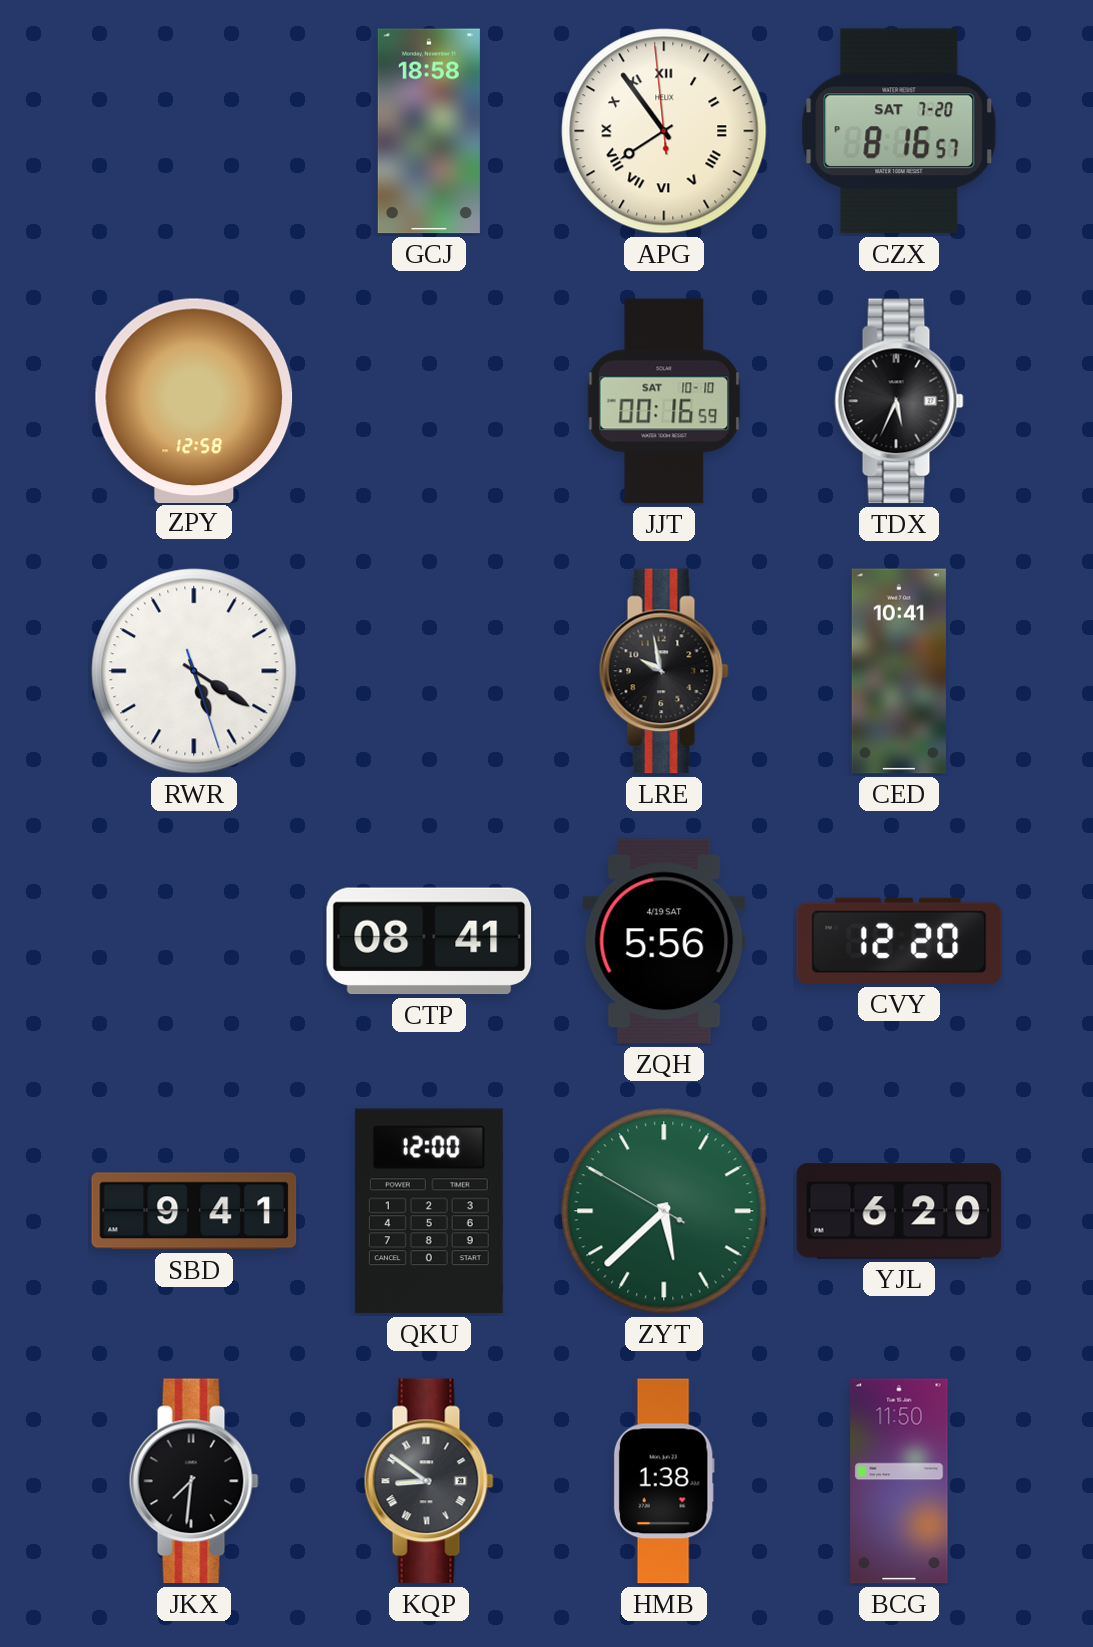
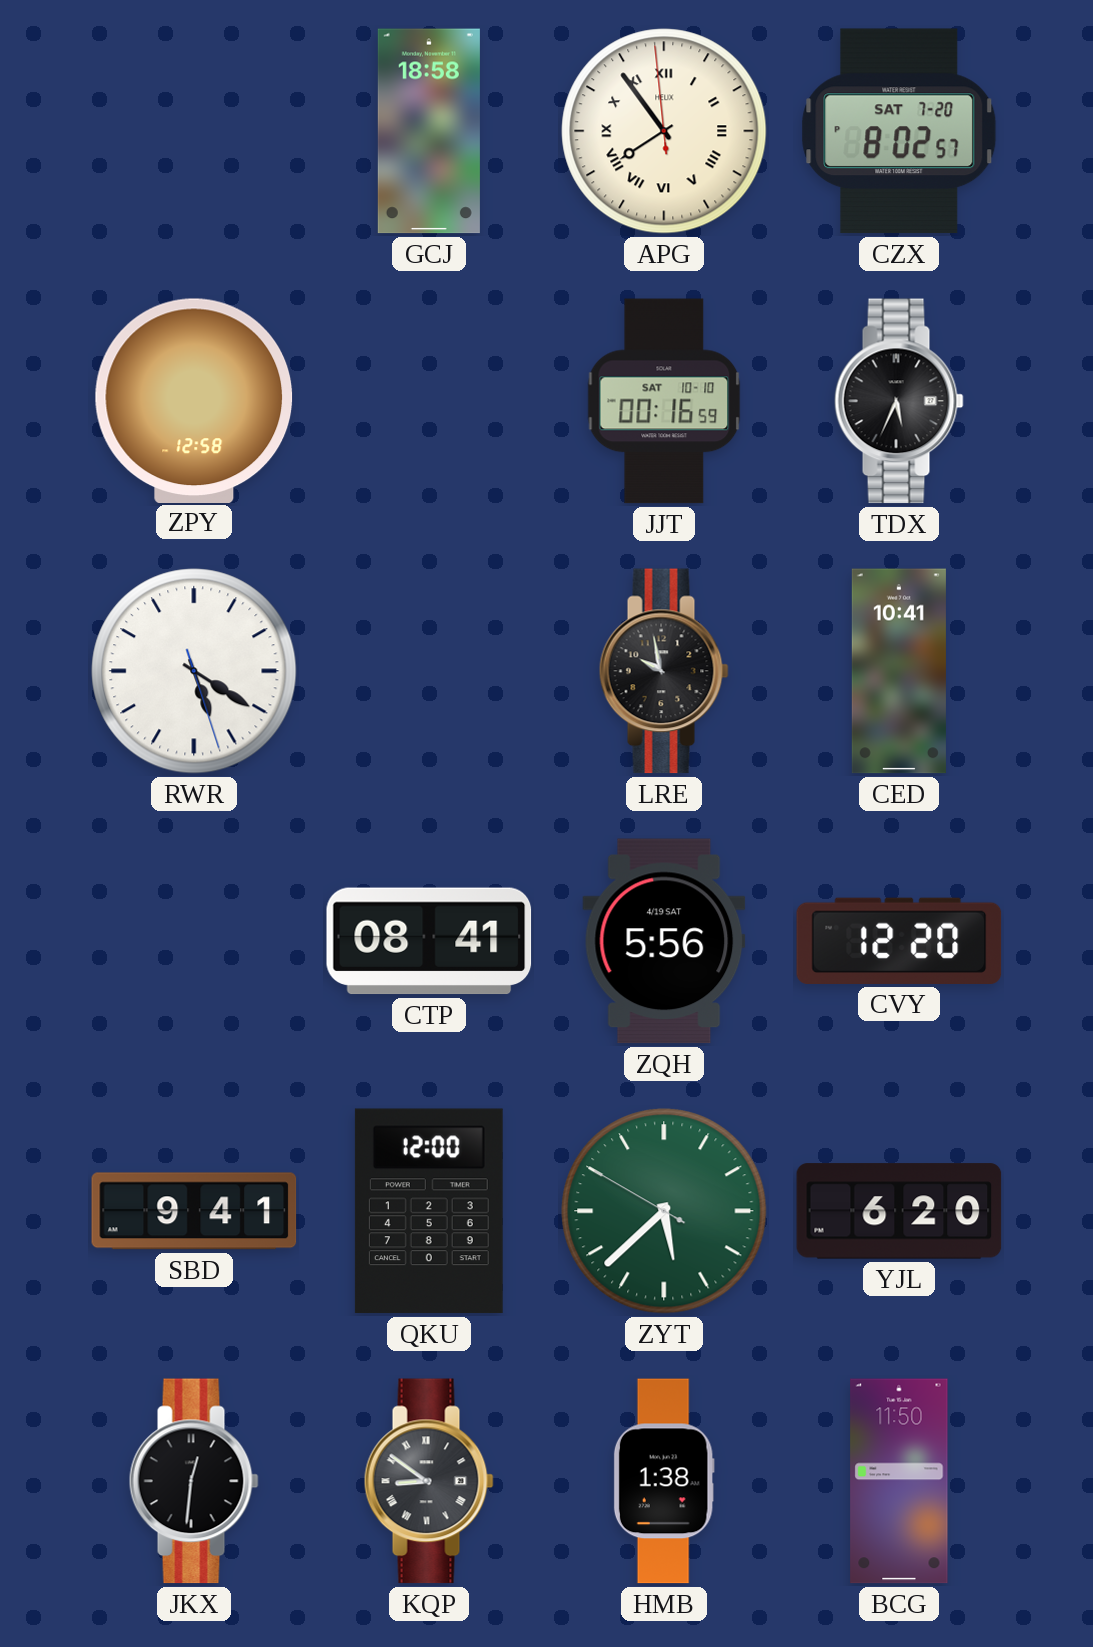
CZX: 8:16 -> 8:02
JKX: 7:31 -> 12:31
